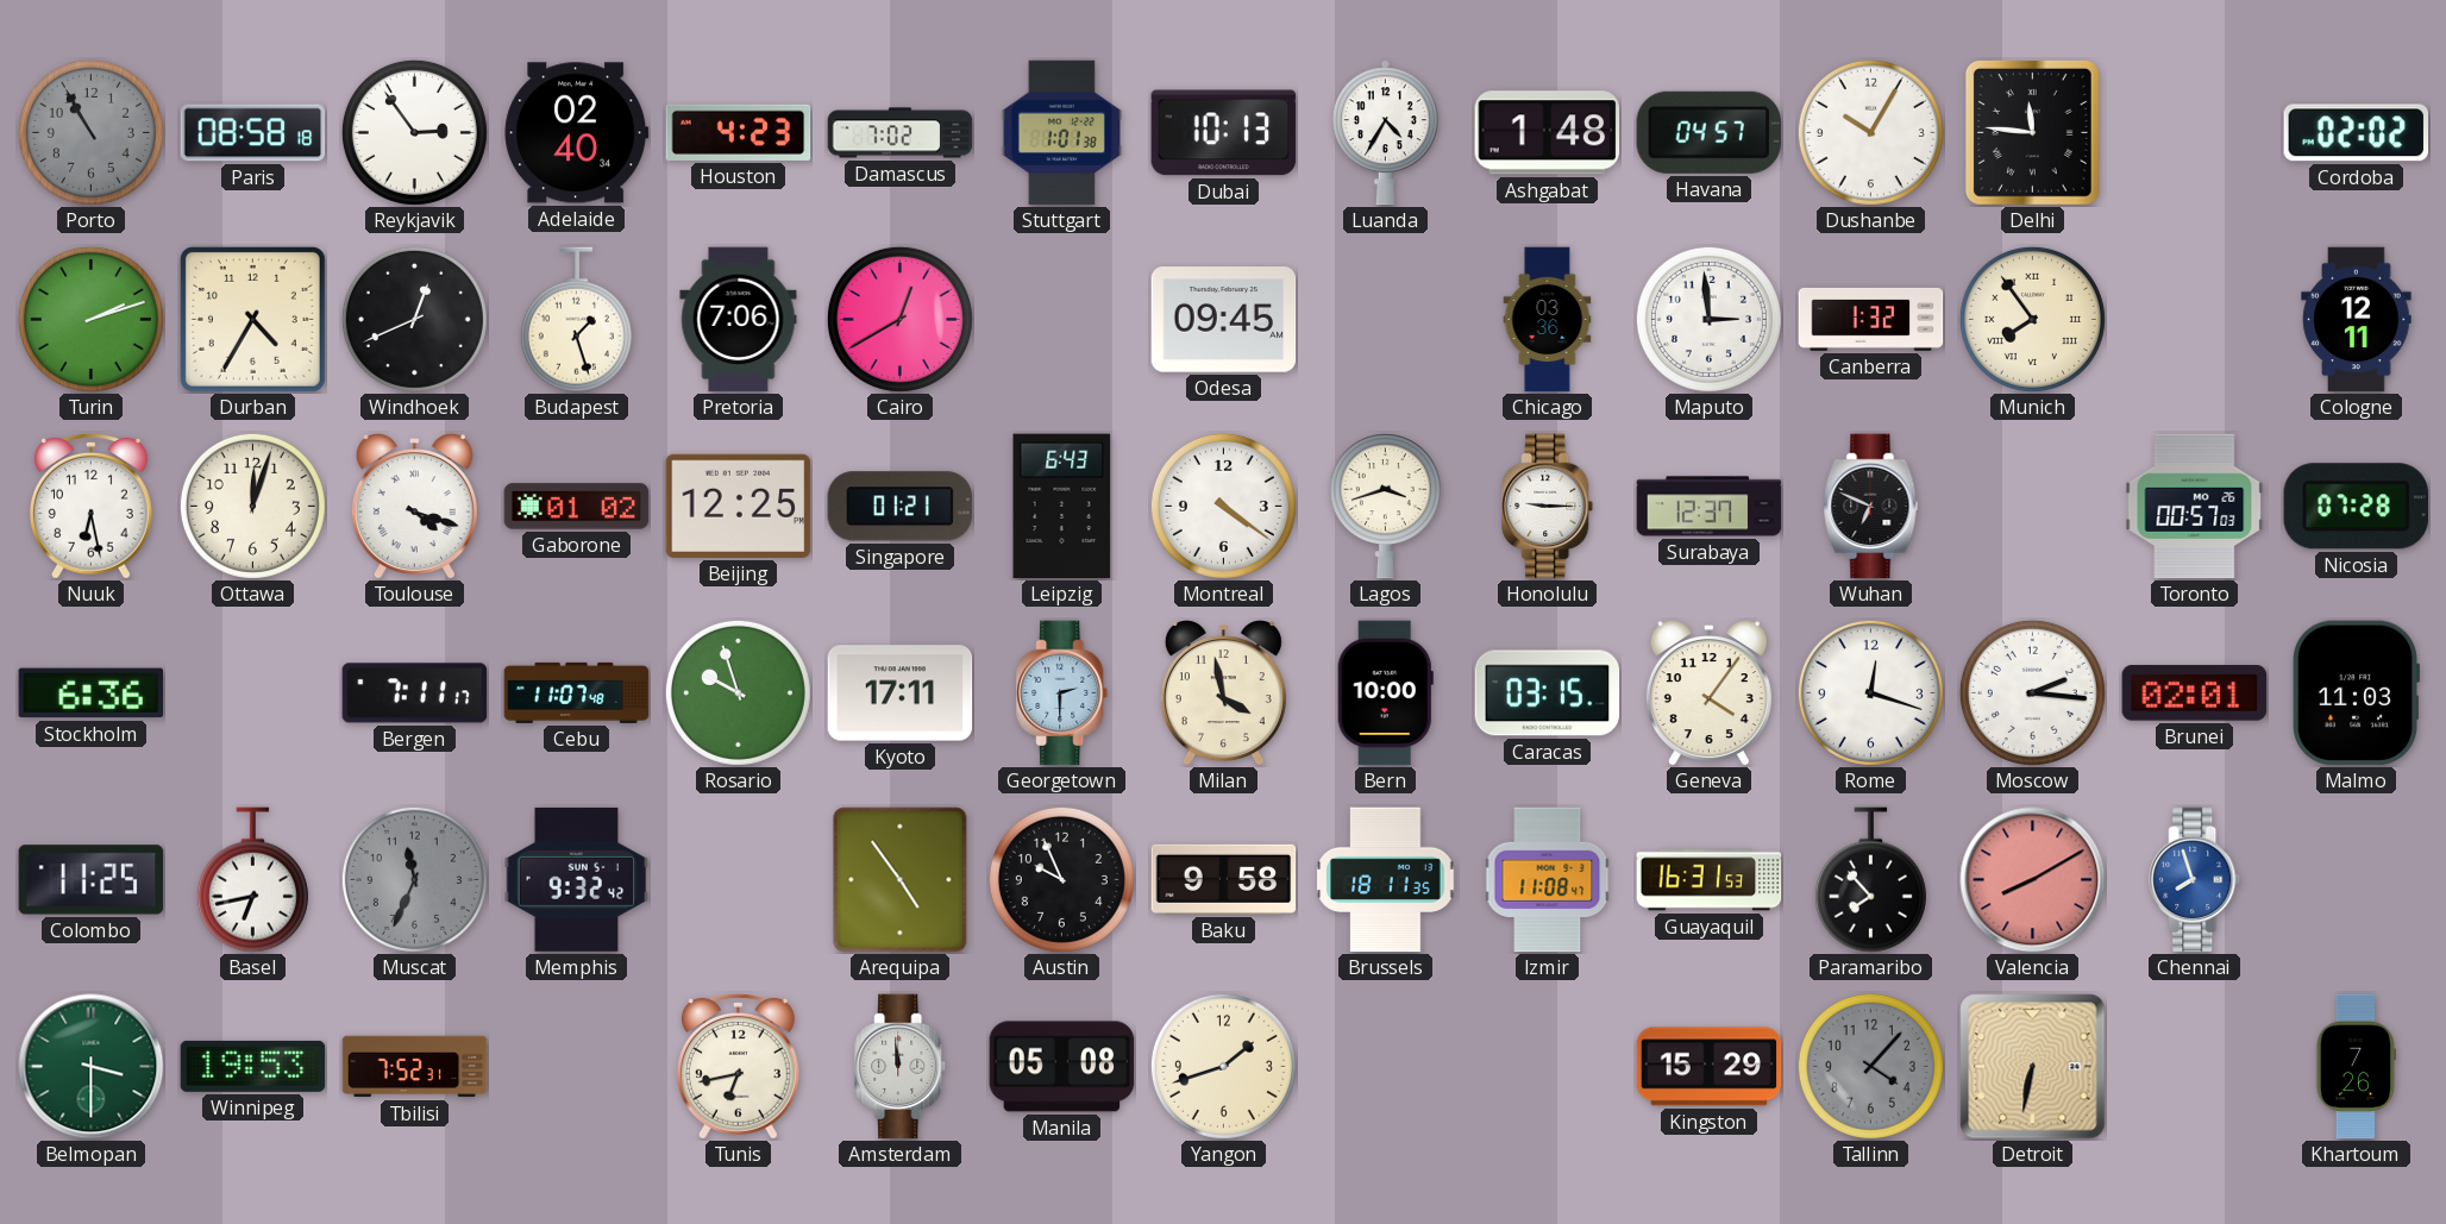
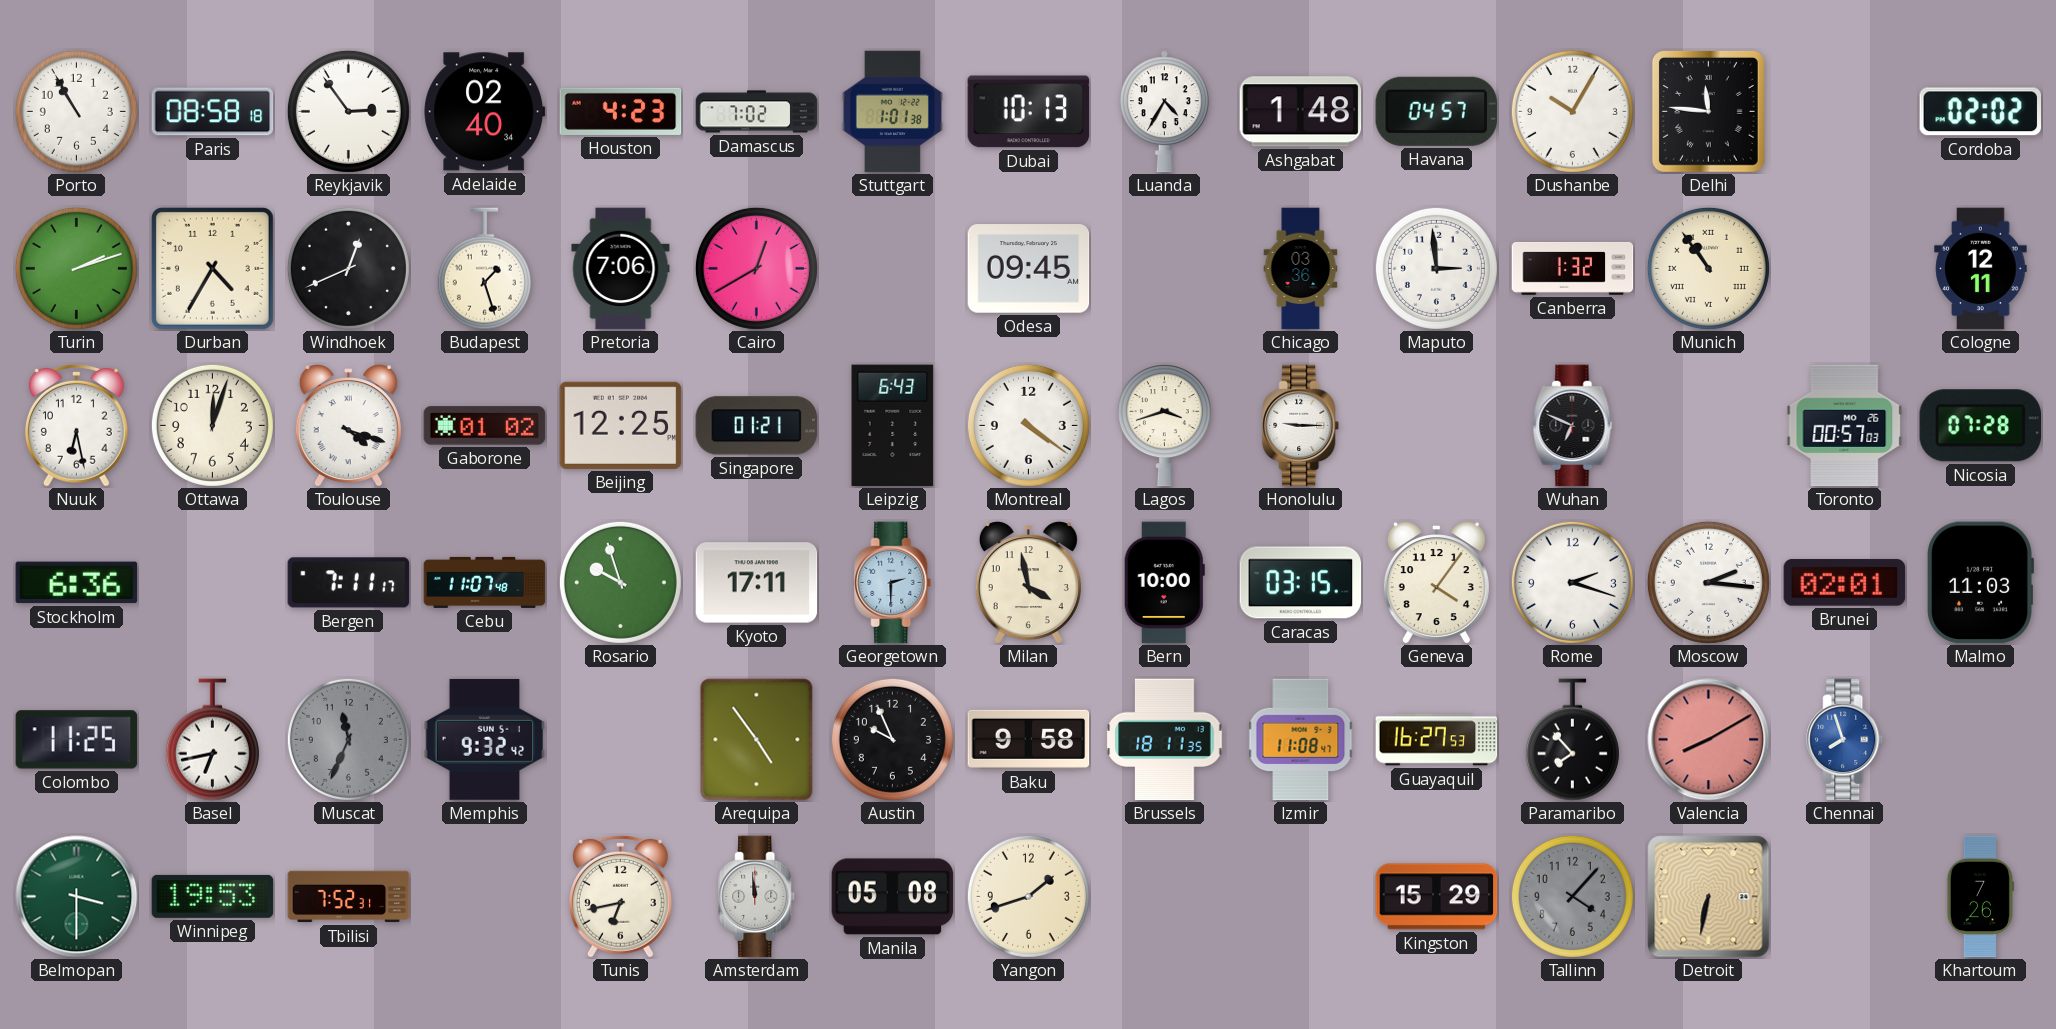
Porto dial: grey -> white
Munich: 7:54 -> 10:54
Surabaya: 12:37 -> none
Rome: 12:18 -> 2:18
Guayaquil: 16:31 -> 16:27
